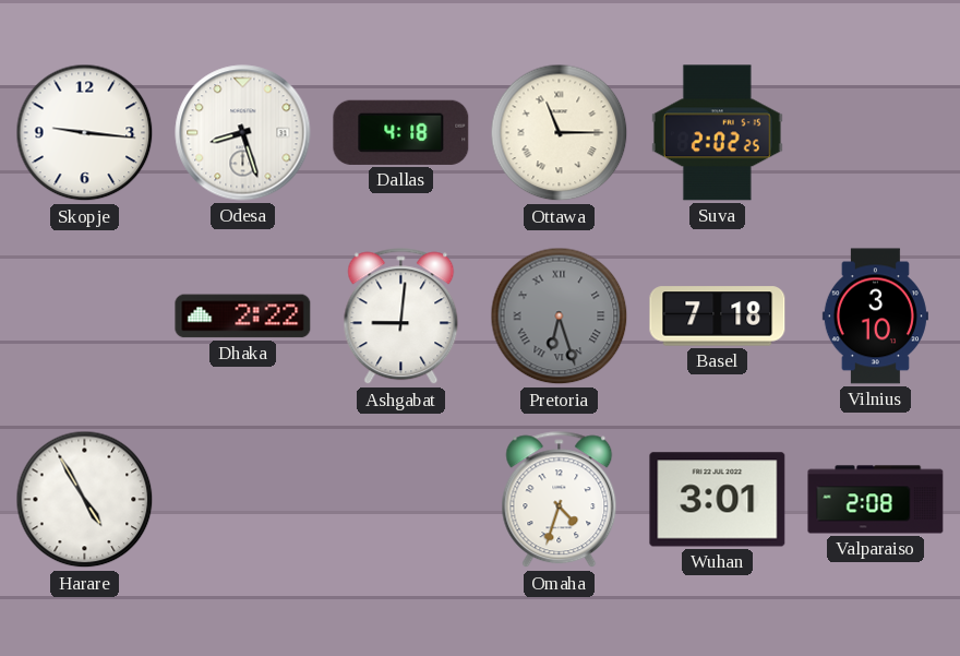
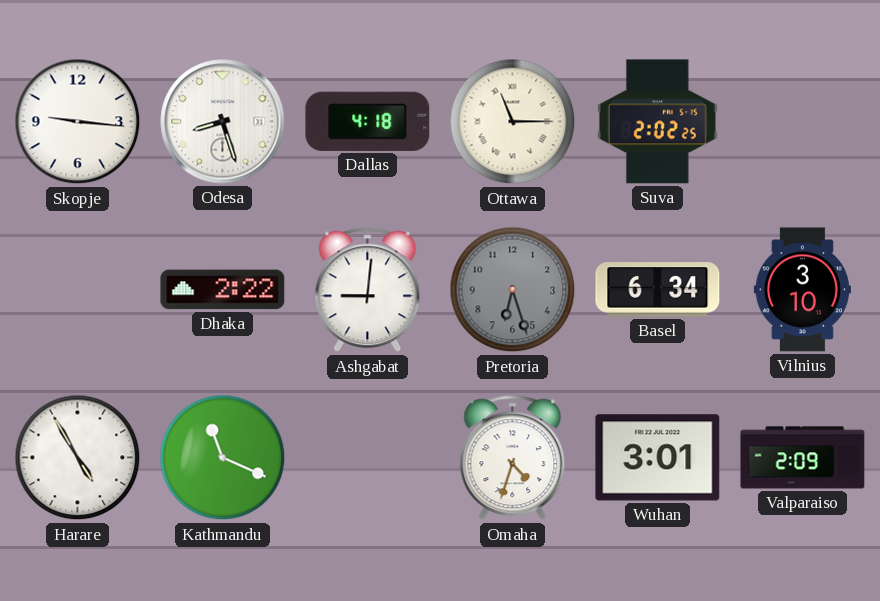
Pretoria numerals: Roman -> Arabic
Basel: 7:18 -> 6:34
Kathmandu: none -> 11:19
Valparaiso: 2:08 -> 2:09
